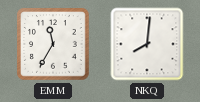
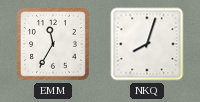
NKQ: 8:01 -> 8:03
